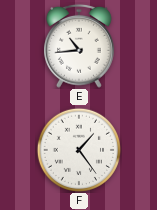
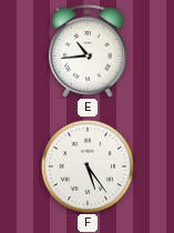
F: 1:24 -> 5:24
